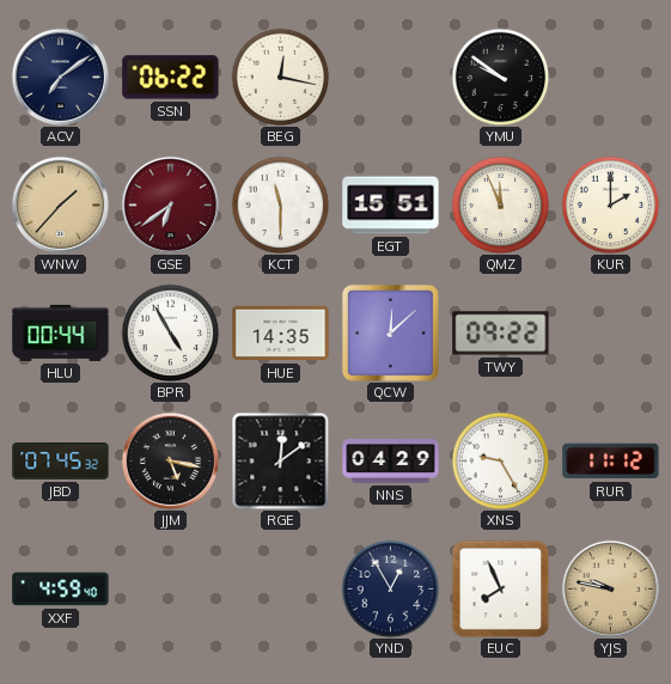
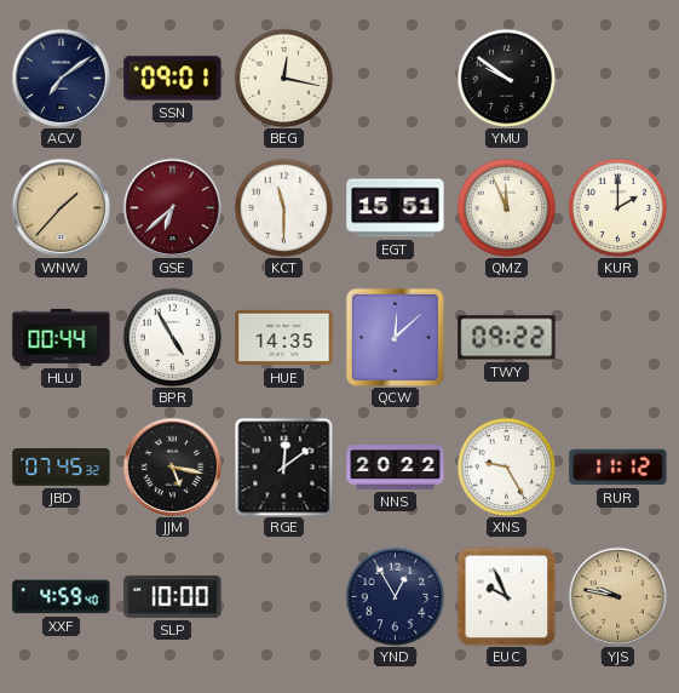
SSN: 06:22 -> 09:01
GSE: 6:39 -> 6:38
NNS: 04:29 -> 20:22
SLP: none -> 10:00
EUC: 7:56 -> 9:56
